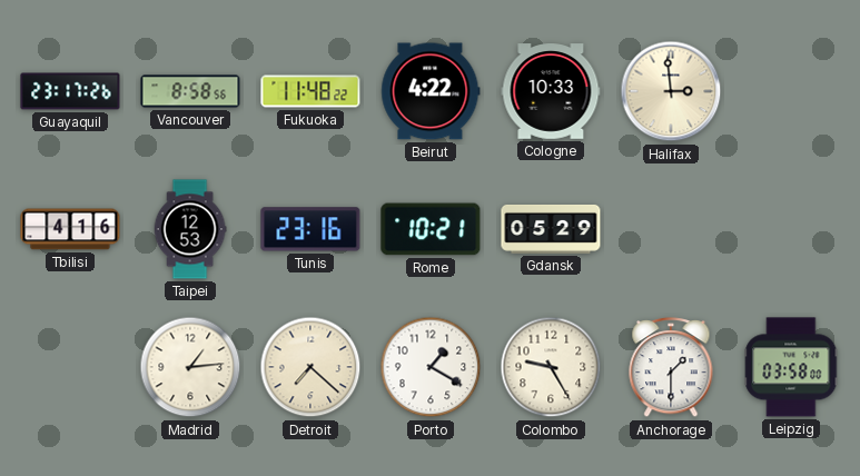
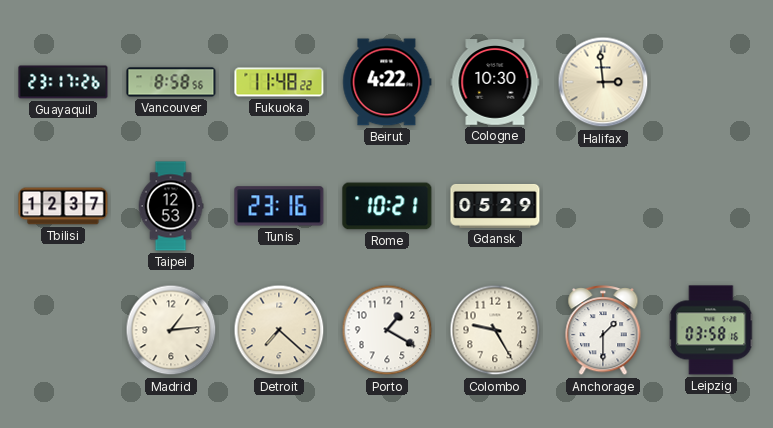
Cologne: 10:33 -> 10:30
Tbilisi: 4:16 -> 12:37
Leipzig: 03:58:00 -> 03:58:16
